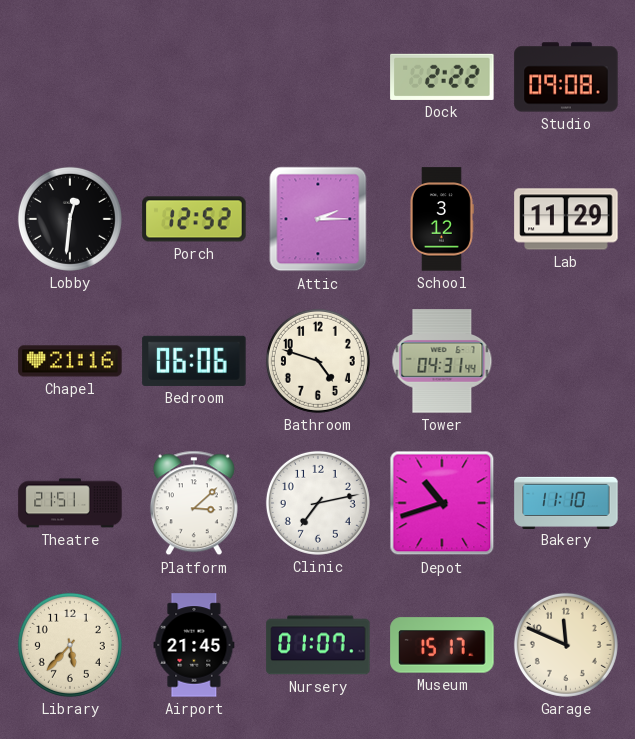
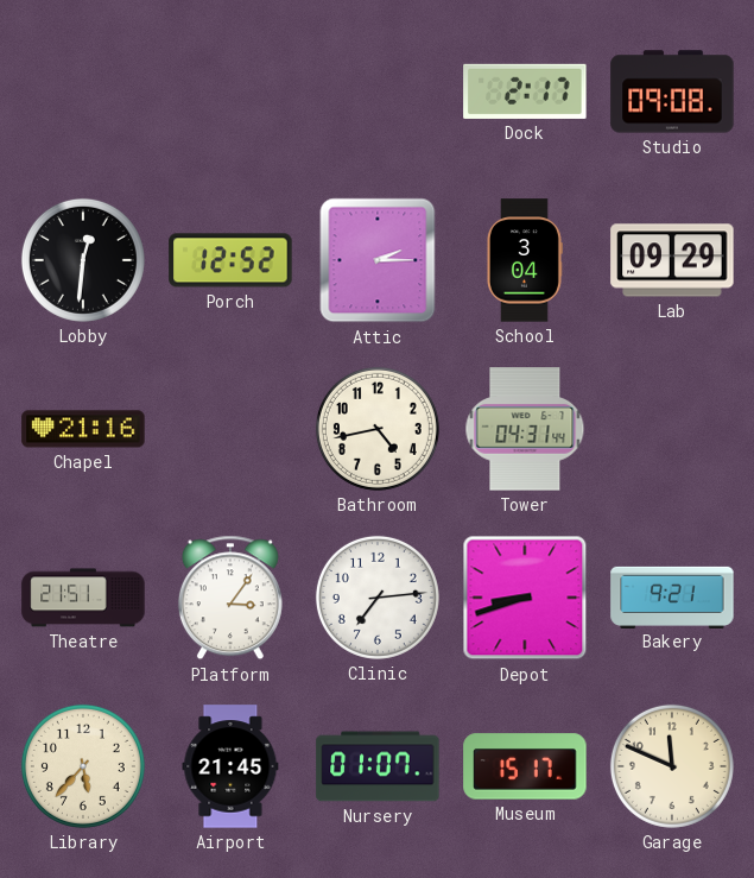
Dock: 2:22 -> 2:17
School: 3:12 -> 3:04
Lab: 11:29 -> 09:29
Bedroom: 06:06 -> none
Bathroom: 4:48 -> 4:43
Platform: 3:08 -> 3:06
Clinic: 7:13 -> 7:14
Depot: 10:42 -> 8:42
Bakery: 11:10 -> 9:21
